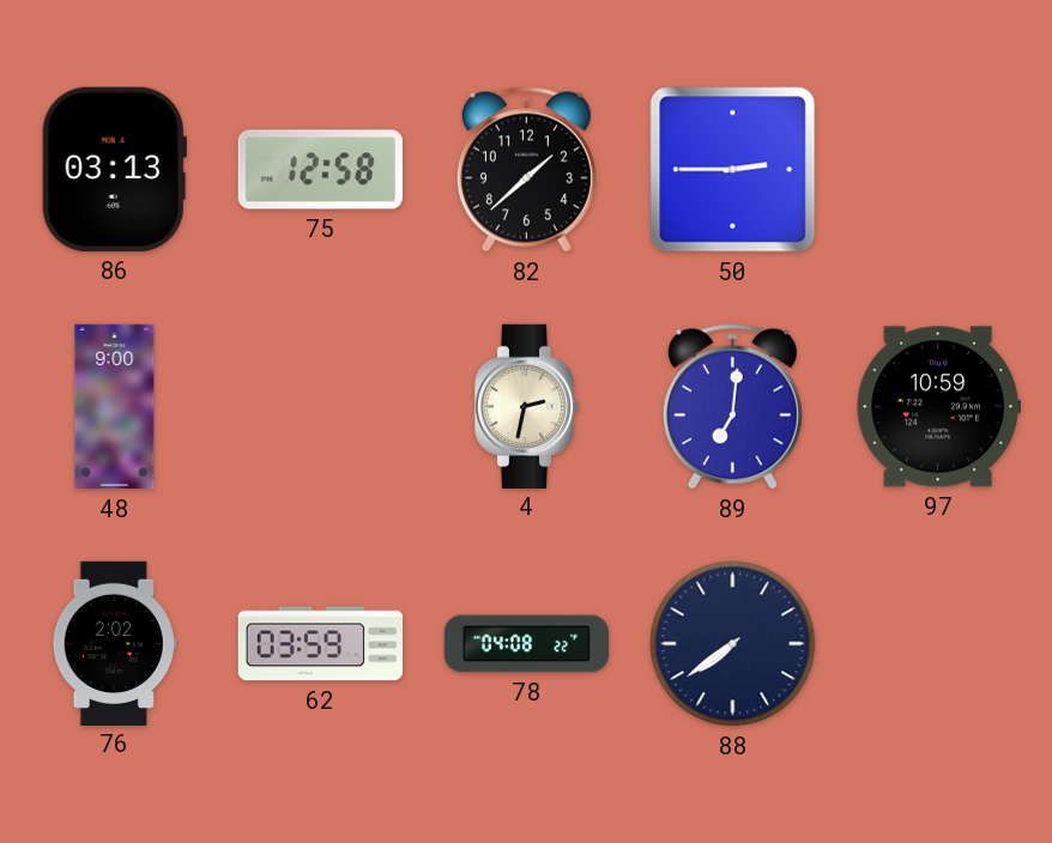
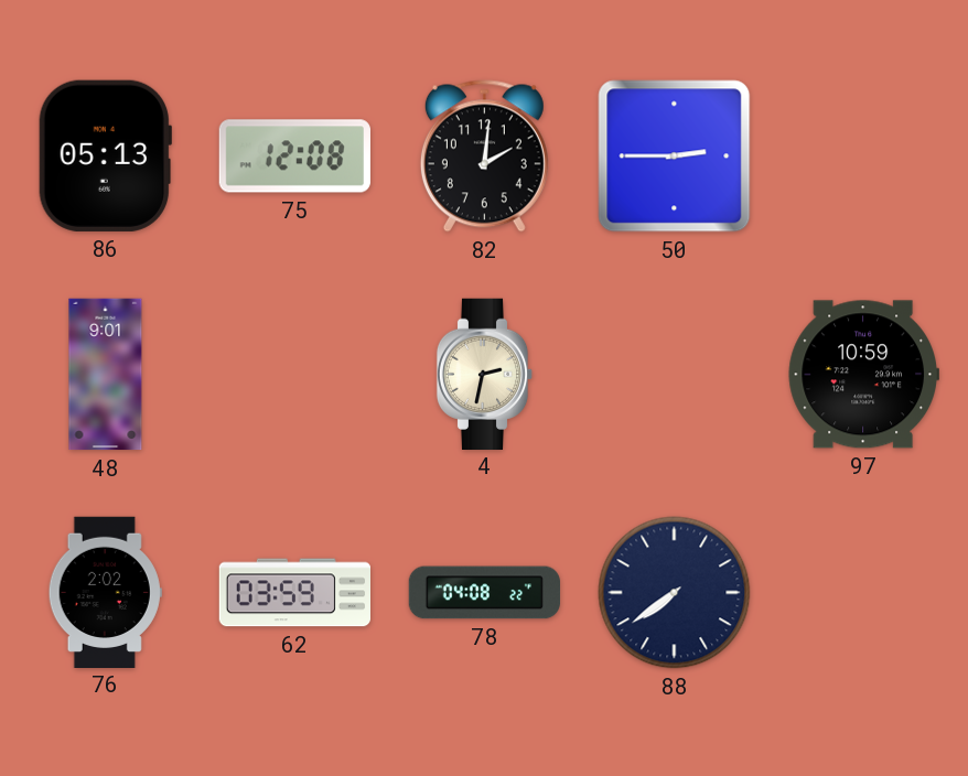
86: 03:13 -> 05:13
75: 12:58 -> 12:08
82: 1:38 -> 2:01
48: 9:00 -> 9:01
89: 7:01 -> none
